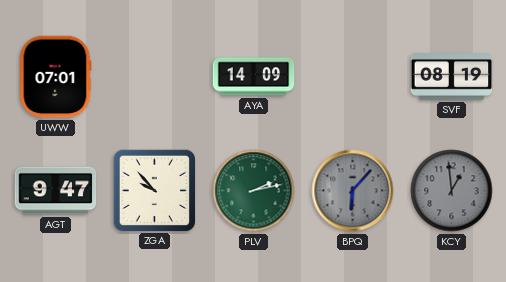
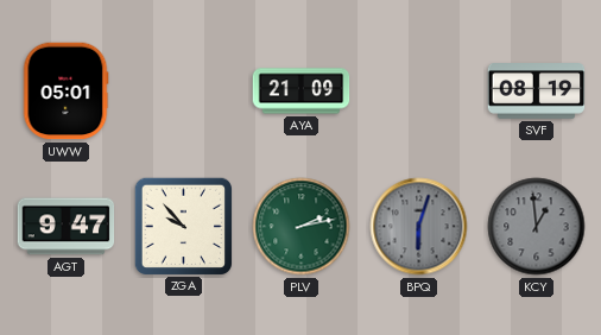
UWW: 07:01 -> 05:01
AYA: 14:09 -> 21:09
BPQ: 6:07 -> 6:03
